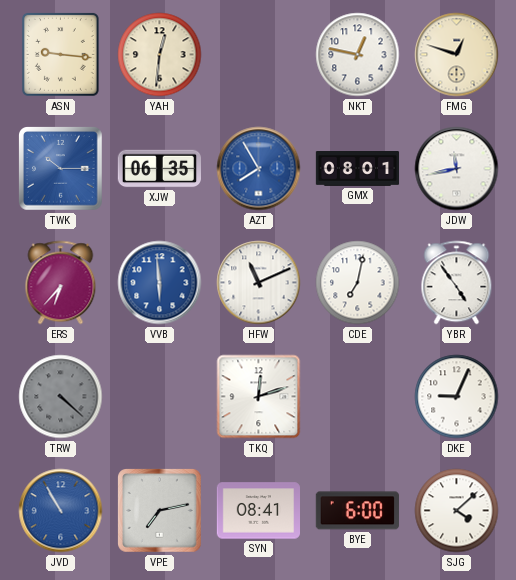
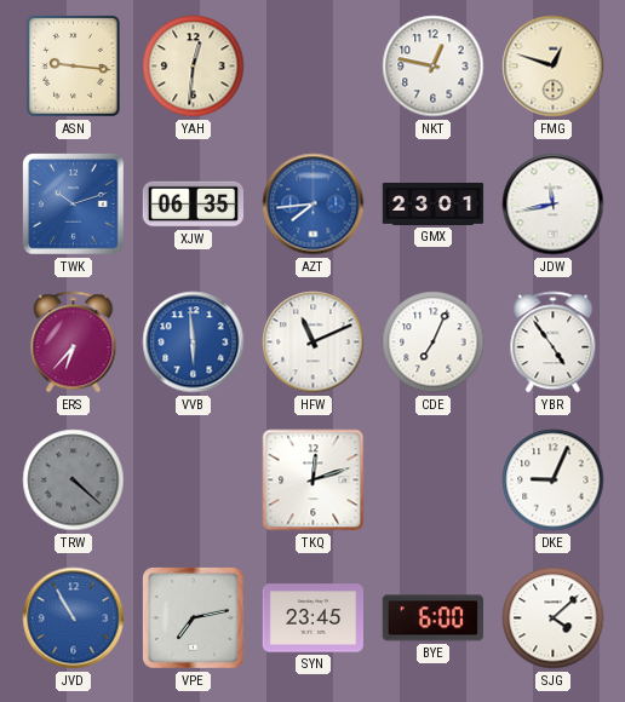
TWK: 10:15 -> 10:12
AZT: 7:55 -> 7:44
GMX: 08:01 -> 23:01
CDE: 7:02 -> 7:04
SYN: 08:41 -> 23:45
